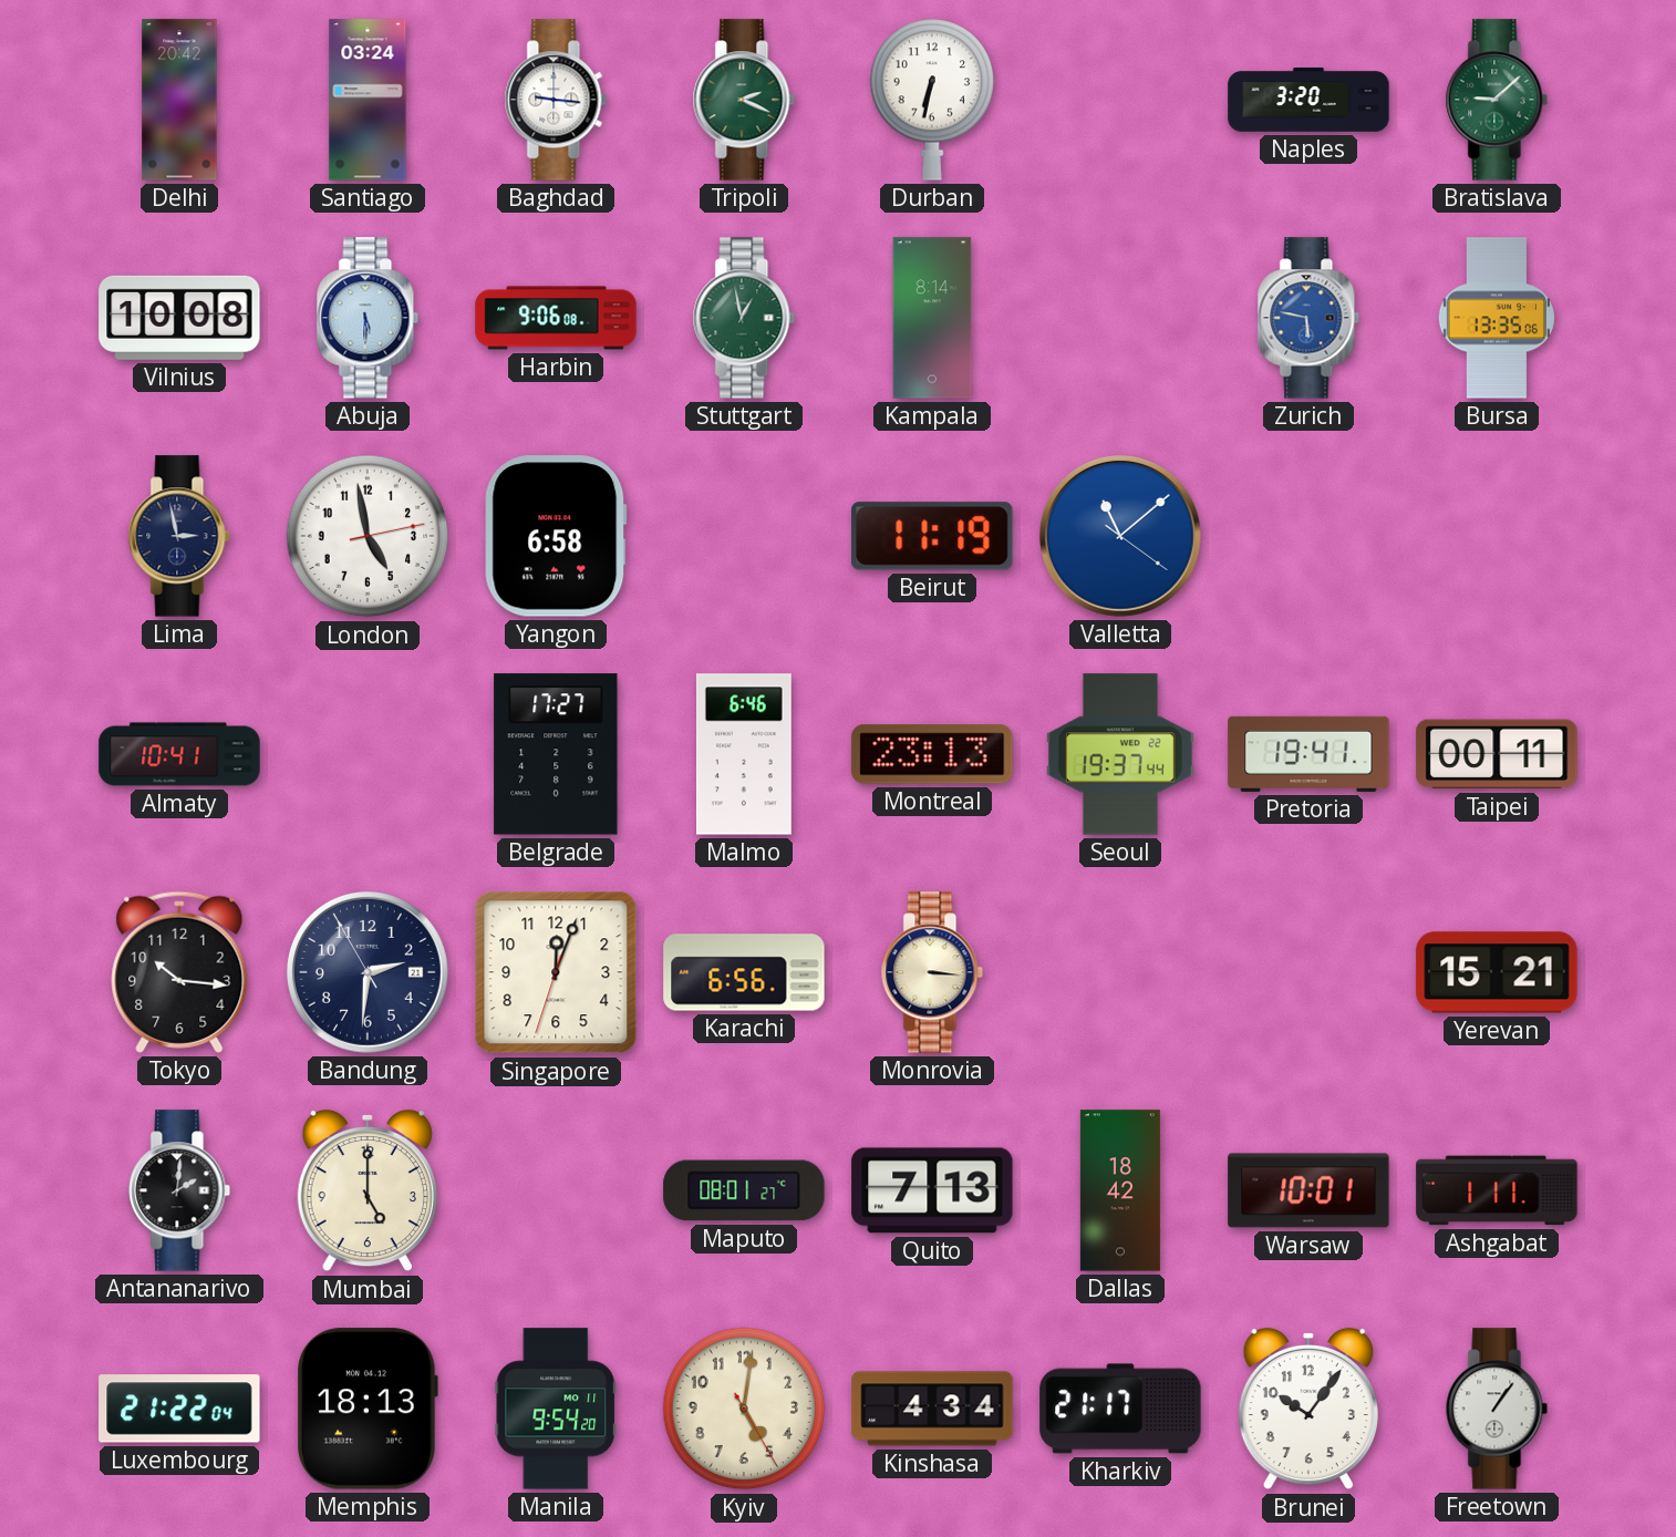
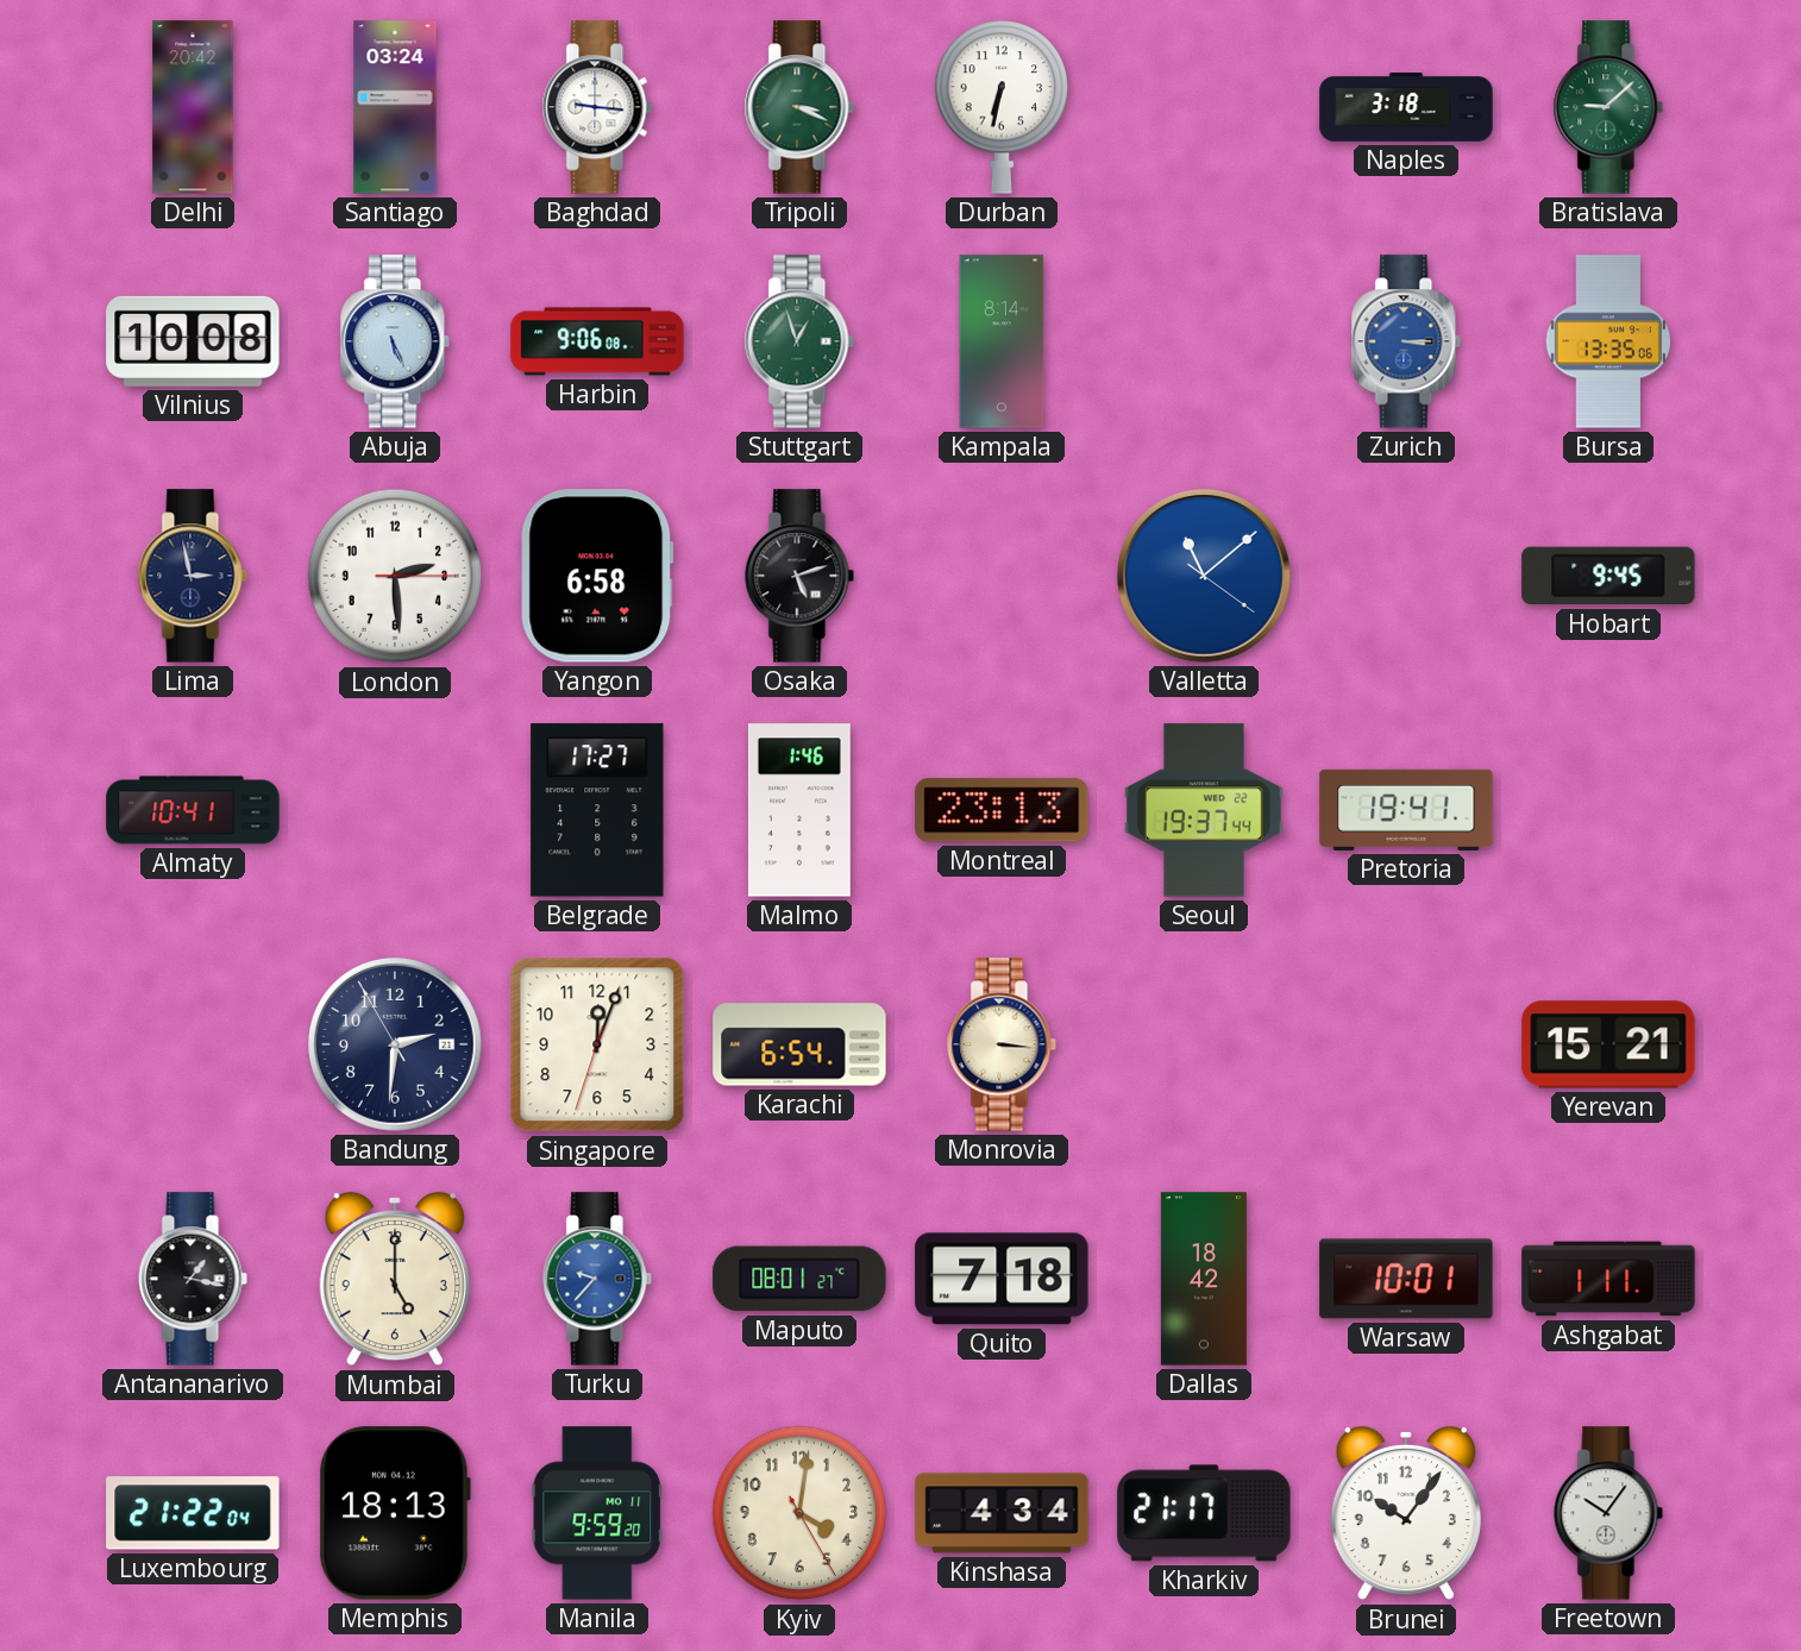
Tripoli: 2:19 -> 3:19
Naples: 3:20 -> 3:18
Abuja: 5:30 -> 5:26
Stuttgart: 12:58 -> 12:57
Zurich: 5:47 -> 3:15
London: 4:58 -> 2:29
Osaka: none -> 5:12
Beirut: 11:19 -> none
Hobart: none -> 9:45
Malmo: 6:46 -> 1:46
Taipei: 00:11 -> none
Tokyo: 10:16 -> none
Karachi: 6:56 -> 6:54
Antananarivo: 2:01 -> 1:17
Turku: none -> 9:37
Quito: 7:13 -> 7:18
Manila: 9:54 -> 9:59
Kyiv: 5:01 -> 4:01
Freetown: 1:06 -> 10:06
